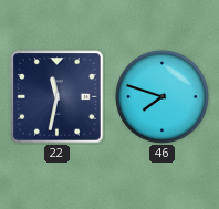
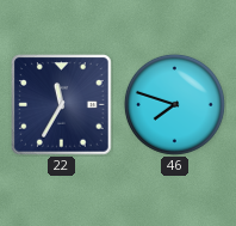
22: 11:32 -> 11:35
